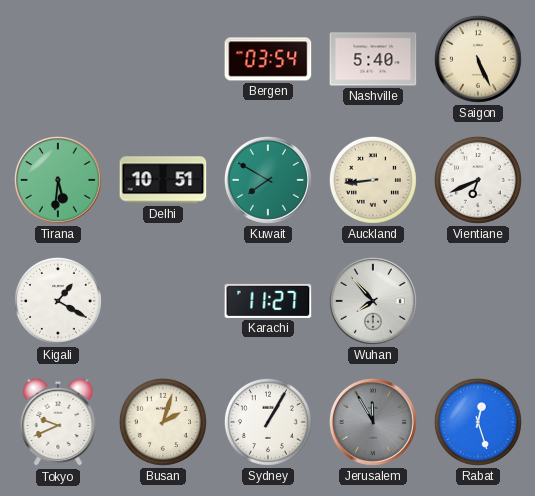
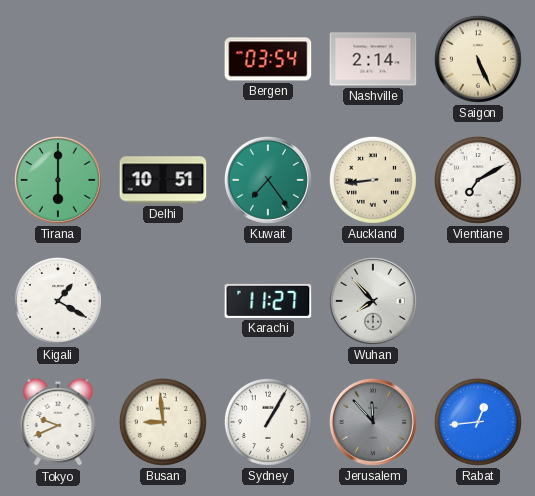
Nashville: 5:40 -> 2:14
Tirana: 5:31 -> 6:00
Kuwait: 7:50 -> 7:24
Vientiane: 6:41 -> 7:10
Busan: 2:03 -> 8:59
Jerusalem: 11:55 -> 11:53
Rabat: 12:27 -> 12:44
